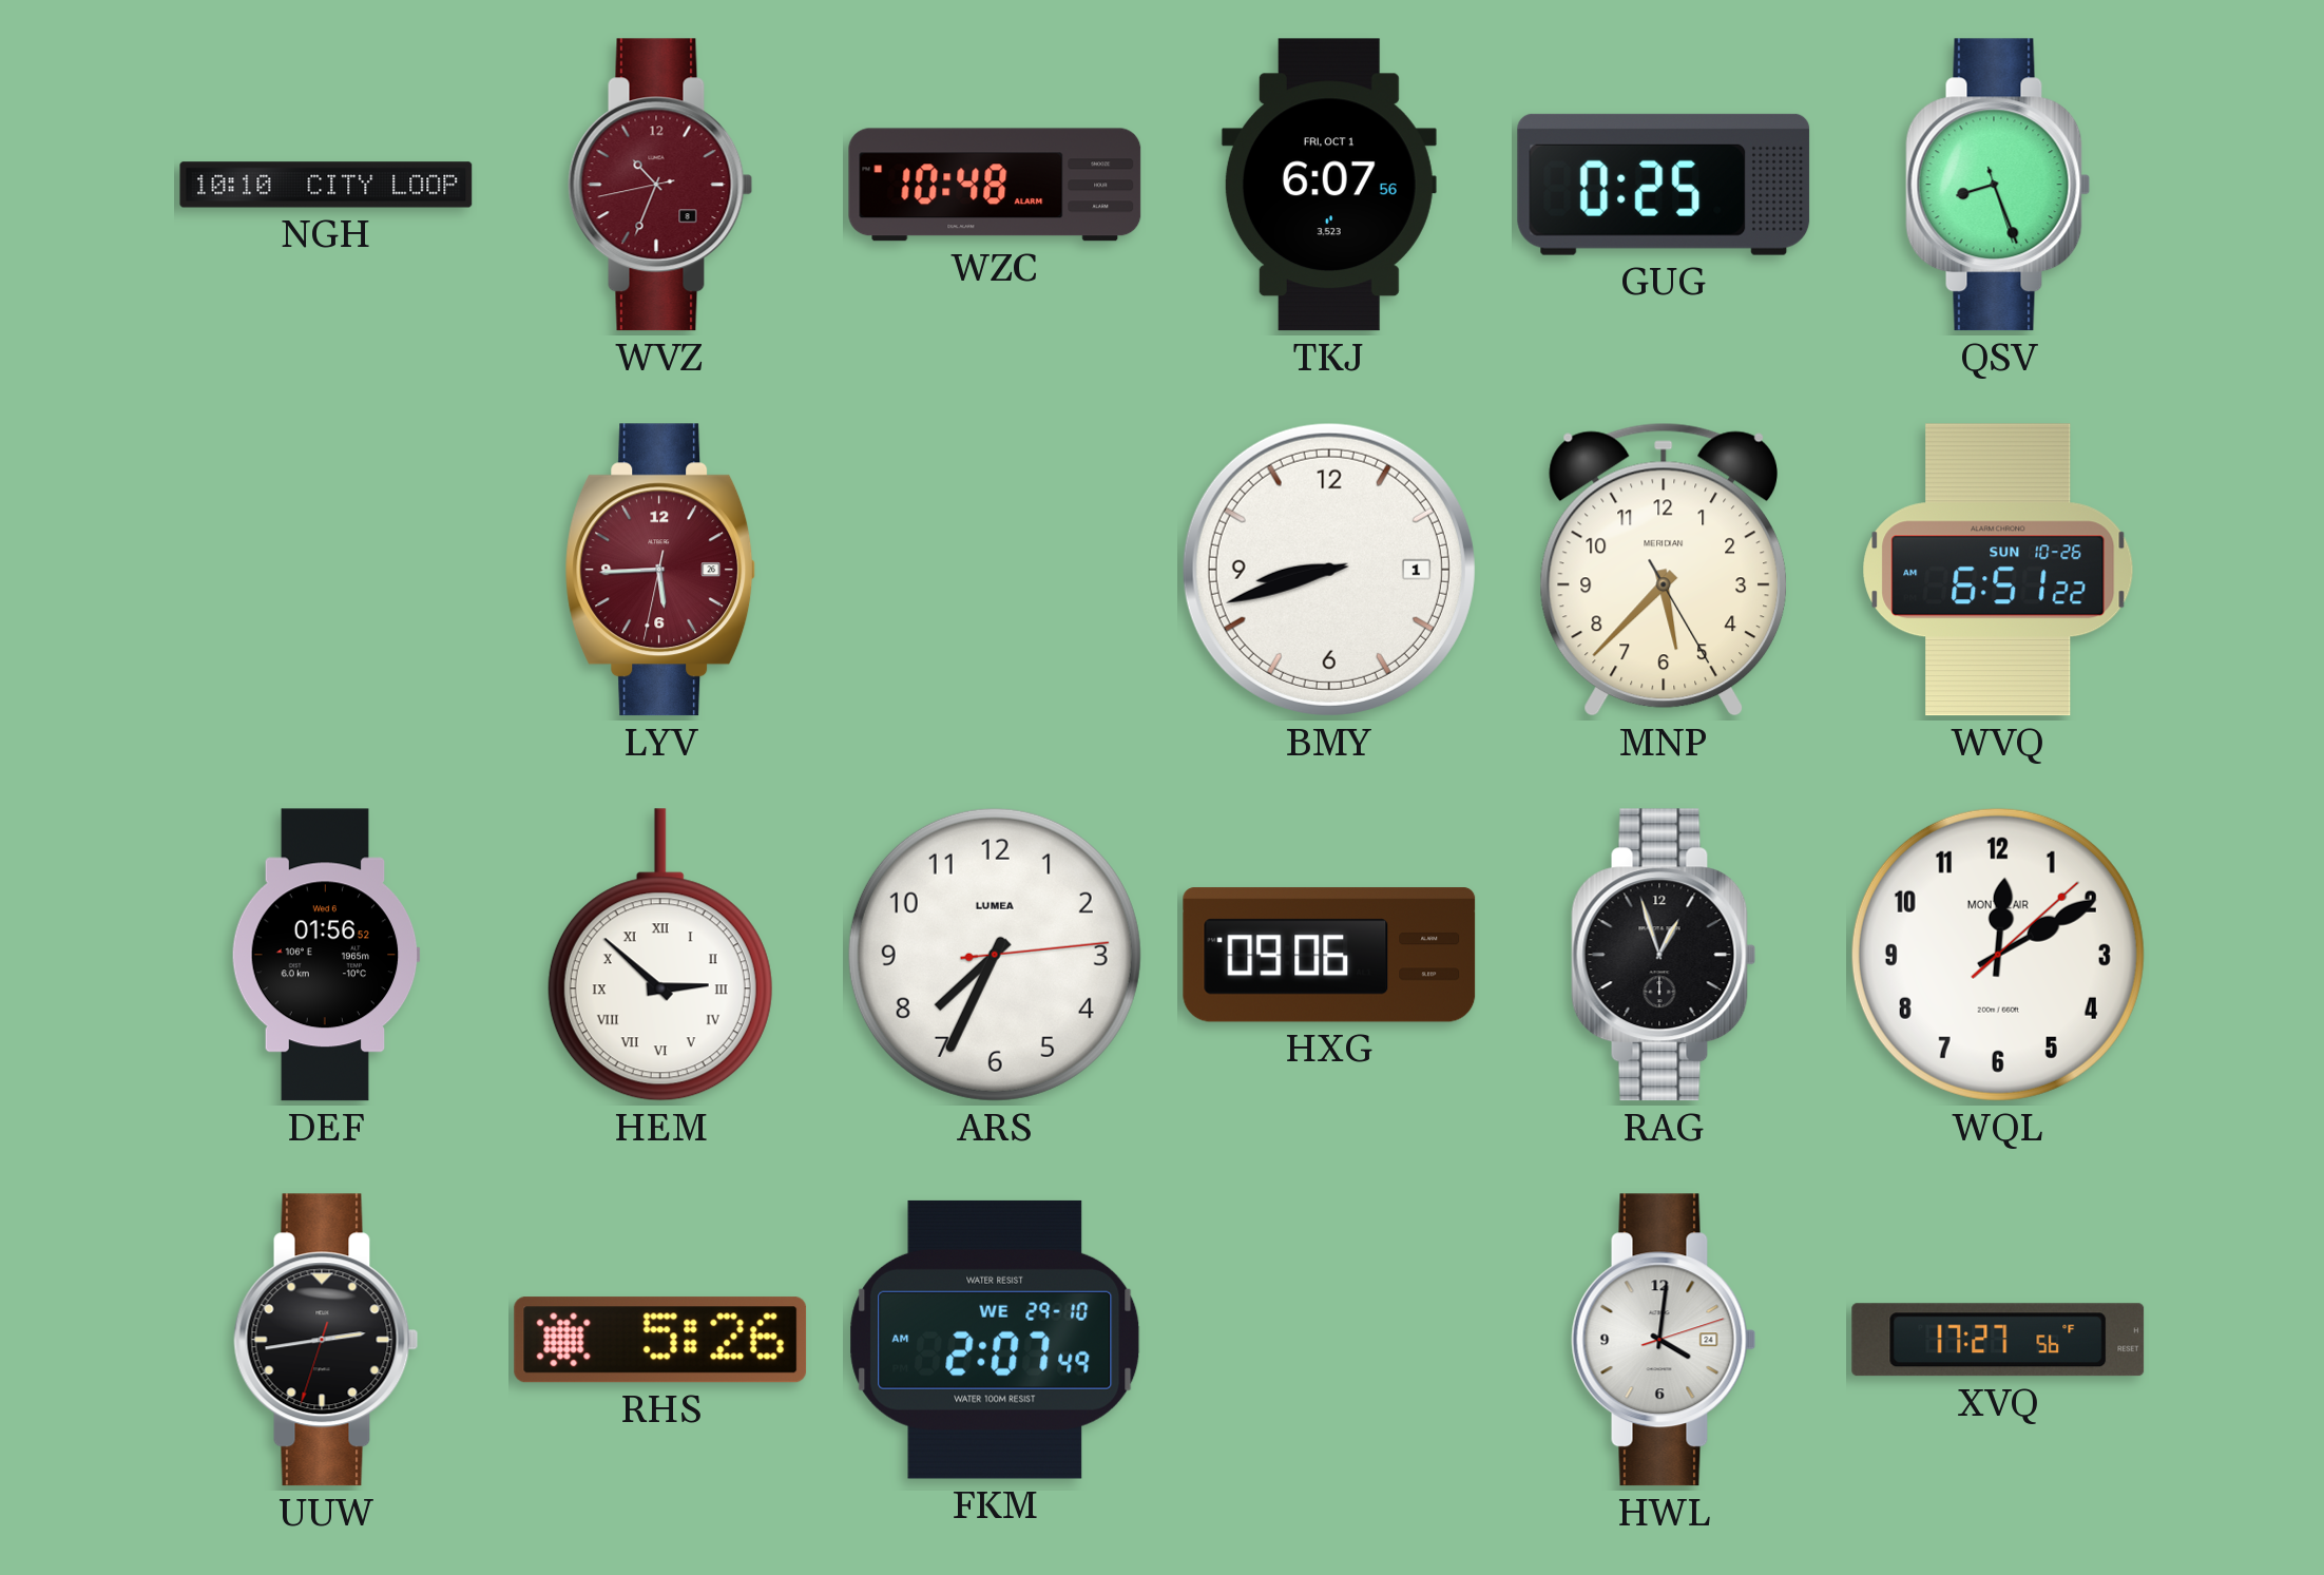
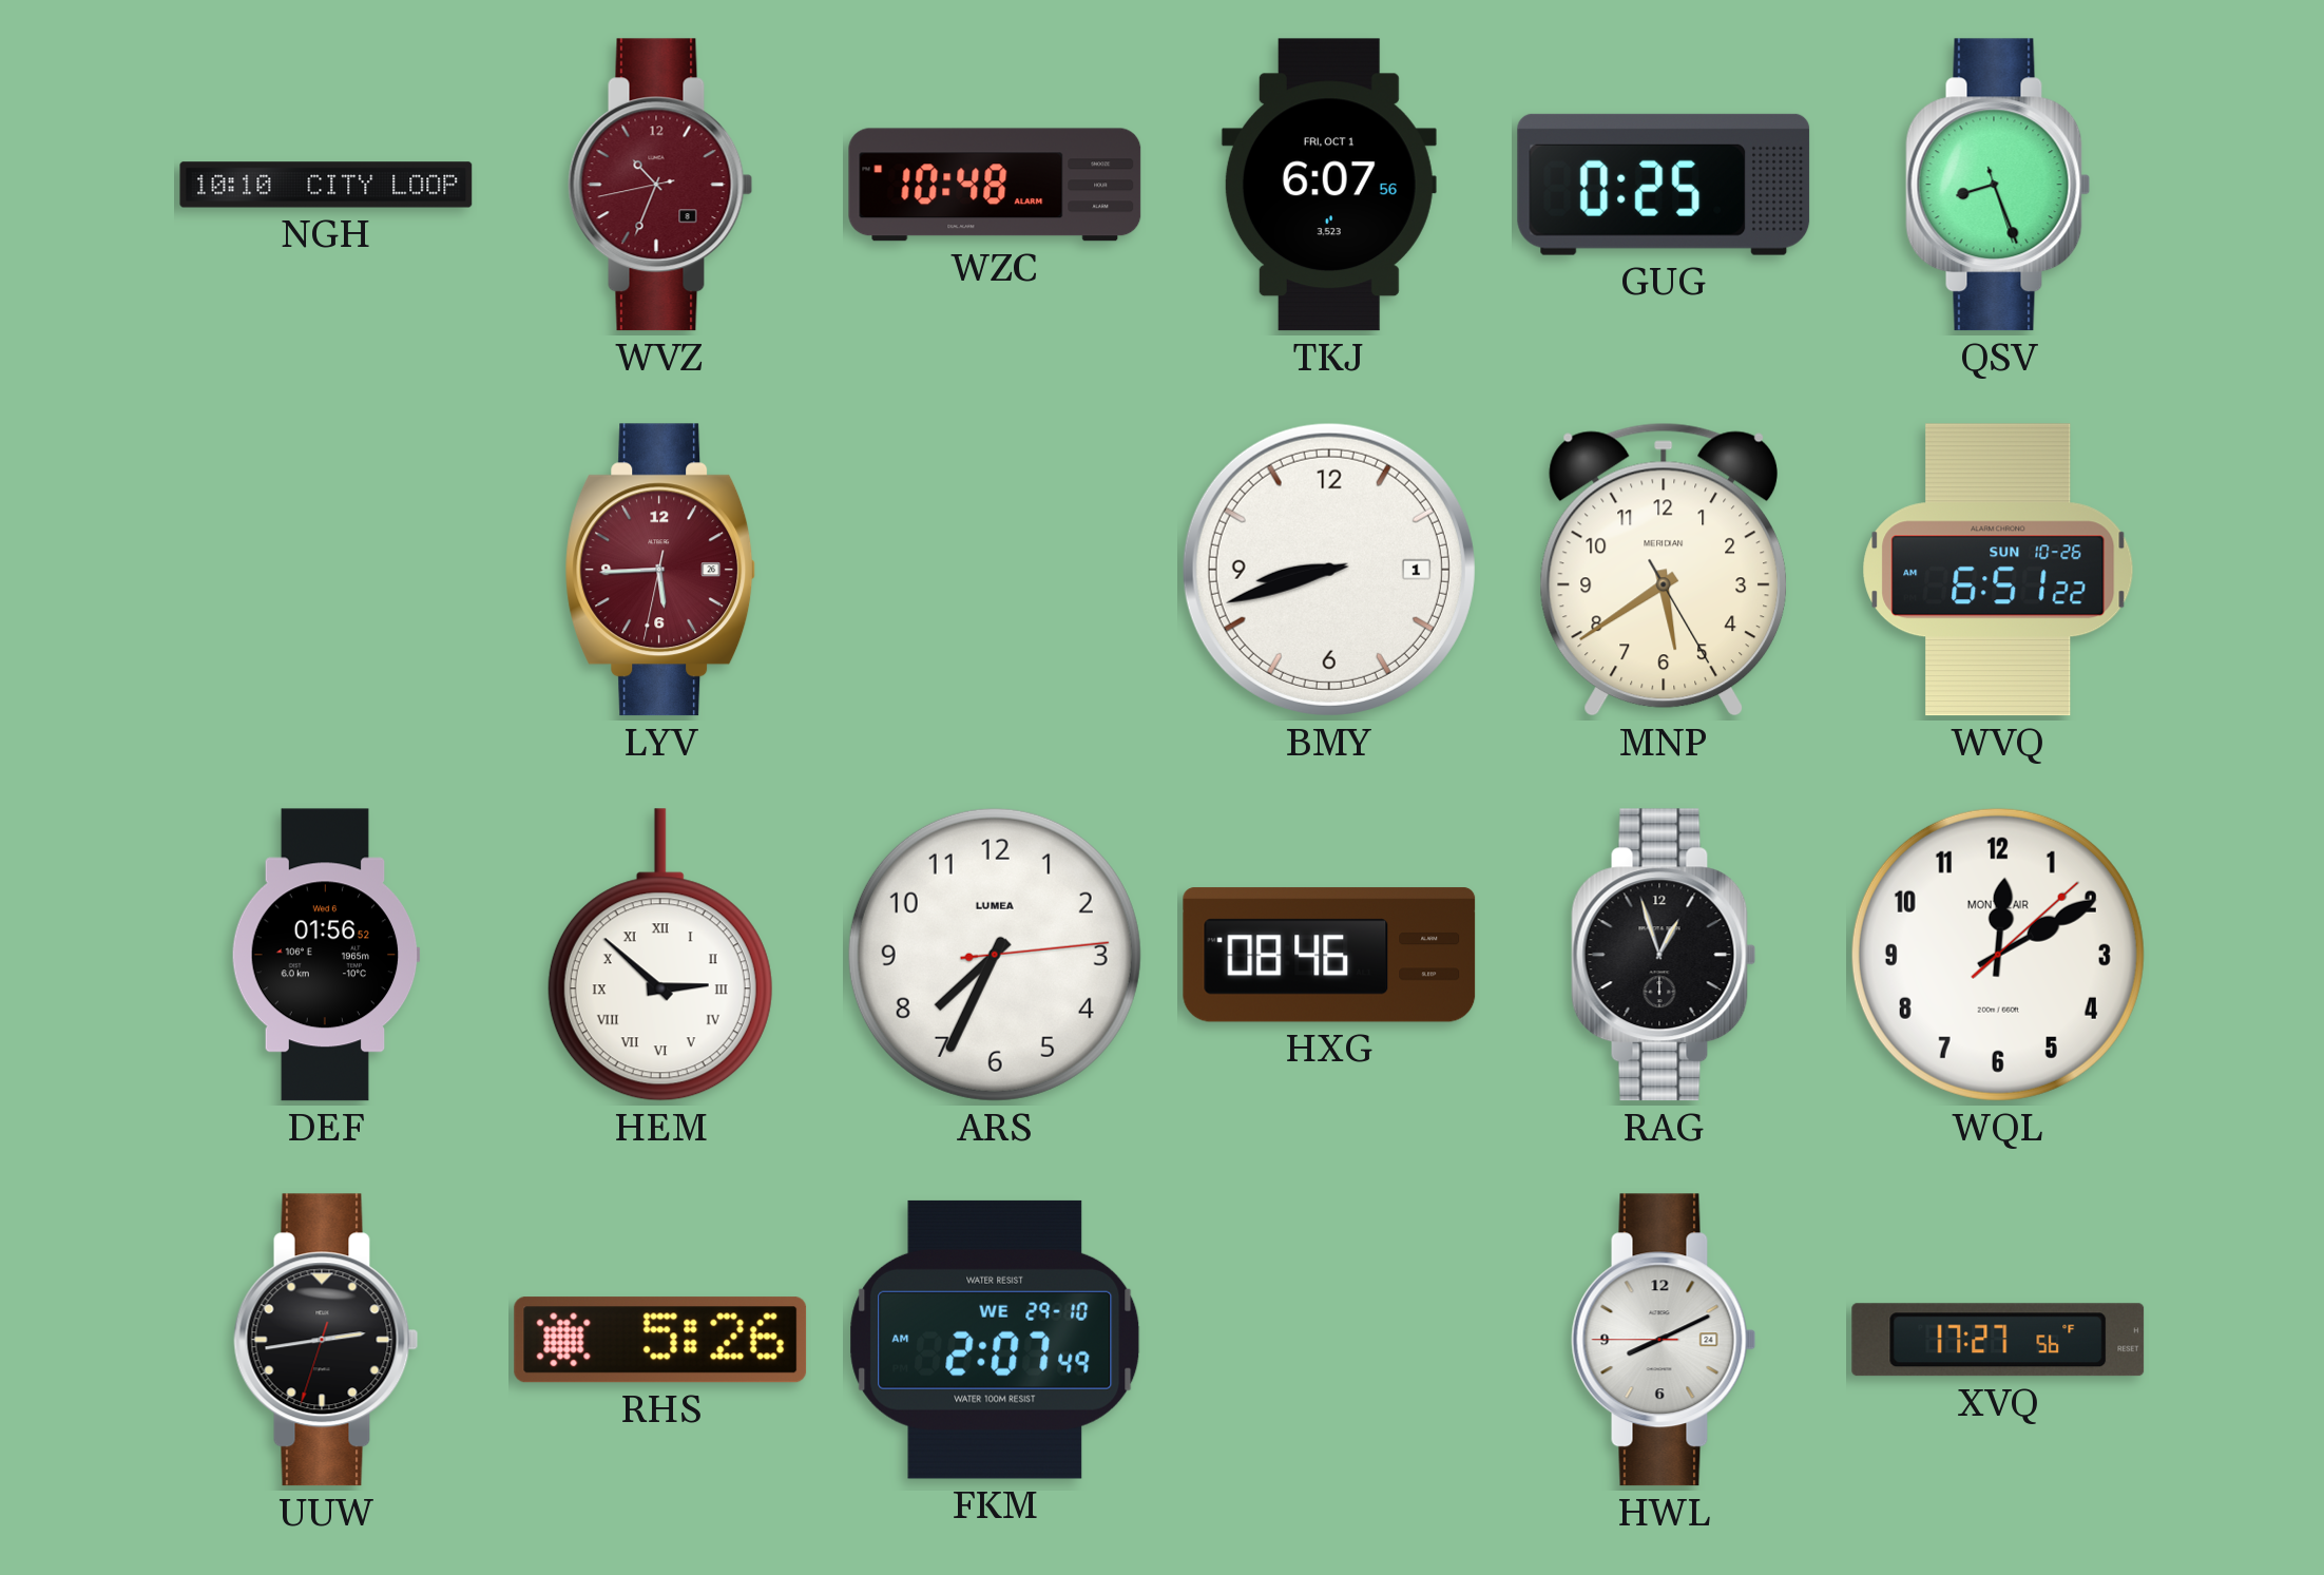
MNP: 5:37 -> 5:39
HXG: 09:06 -> 08:46
HWL: 4:01 -> 8:10
